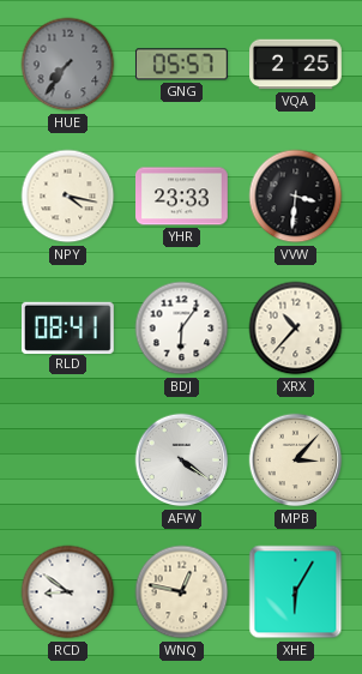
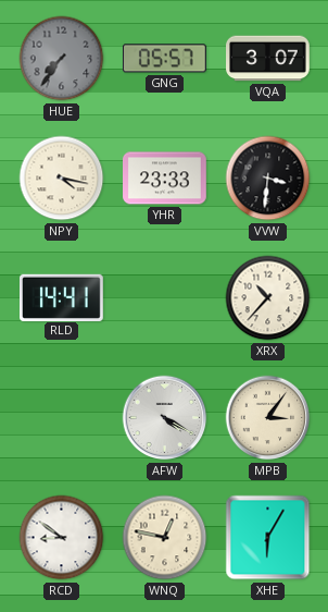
VQA: 2:25 -> 3:07
RLD: 08:41 -> 14:41
BDJ: 6:06 -> none
AFW: 4:21 -> 4:20
MPB: 3:07 -> 3:06
